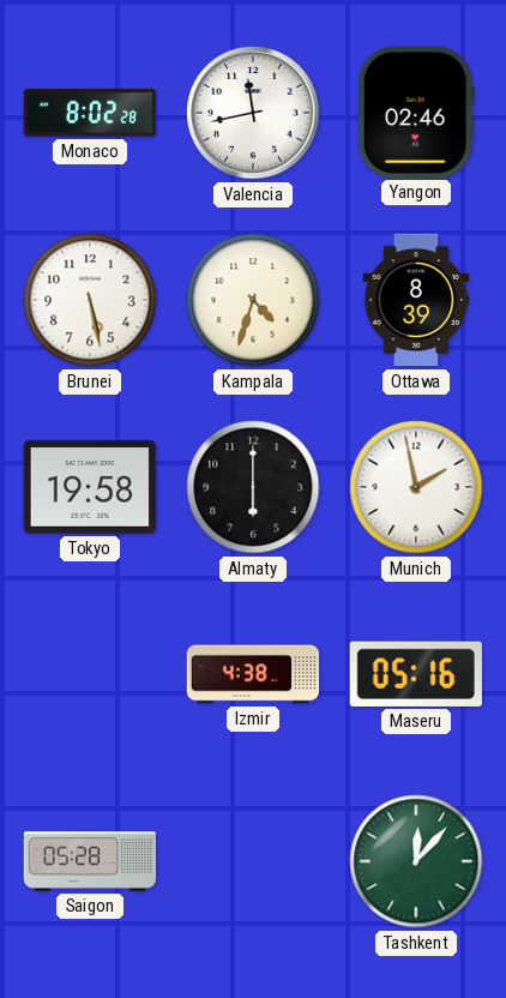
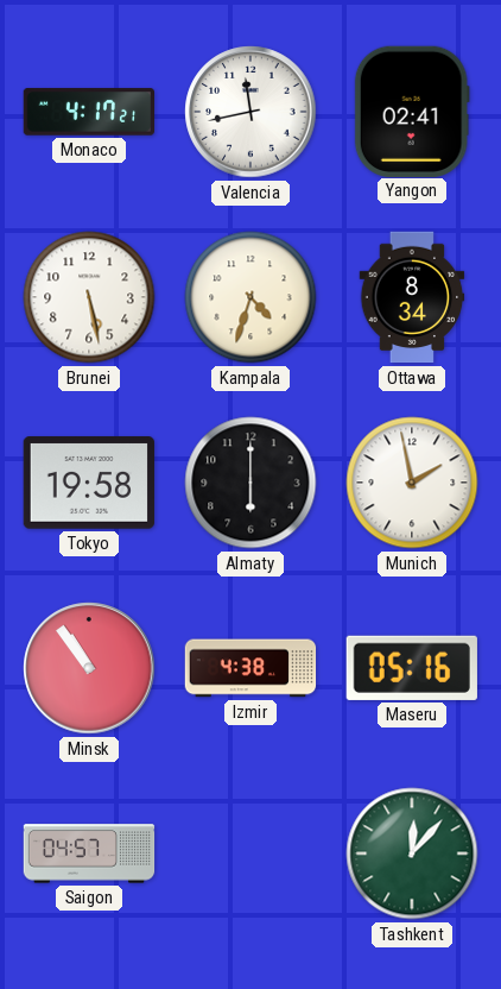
Monaco: 8:02 -> 4:17
Yangon: 02:46 -> 02:41
Ottawa: 8:39 -> 8:34
Minsk: none -> 10:54
Saigon: 05:28 -> 04:57
